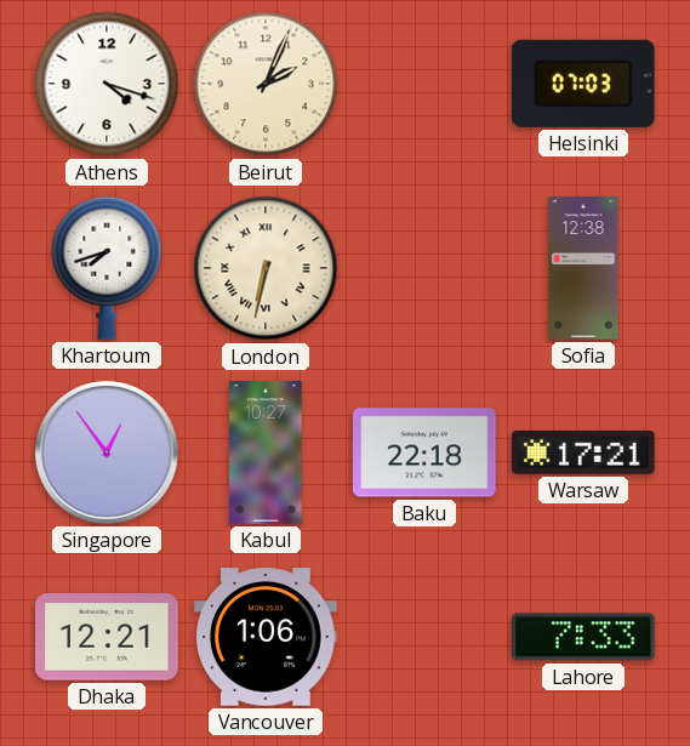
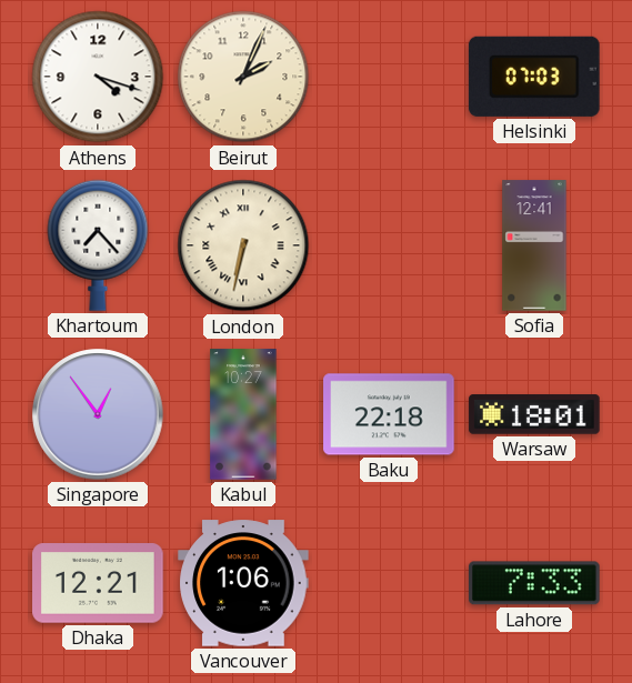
Khartoum: 7:42 -> 7:23
Sofia: 12:38 -> 12:41
Warsaw: 17:21 -> 18:01
